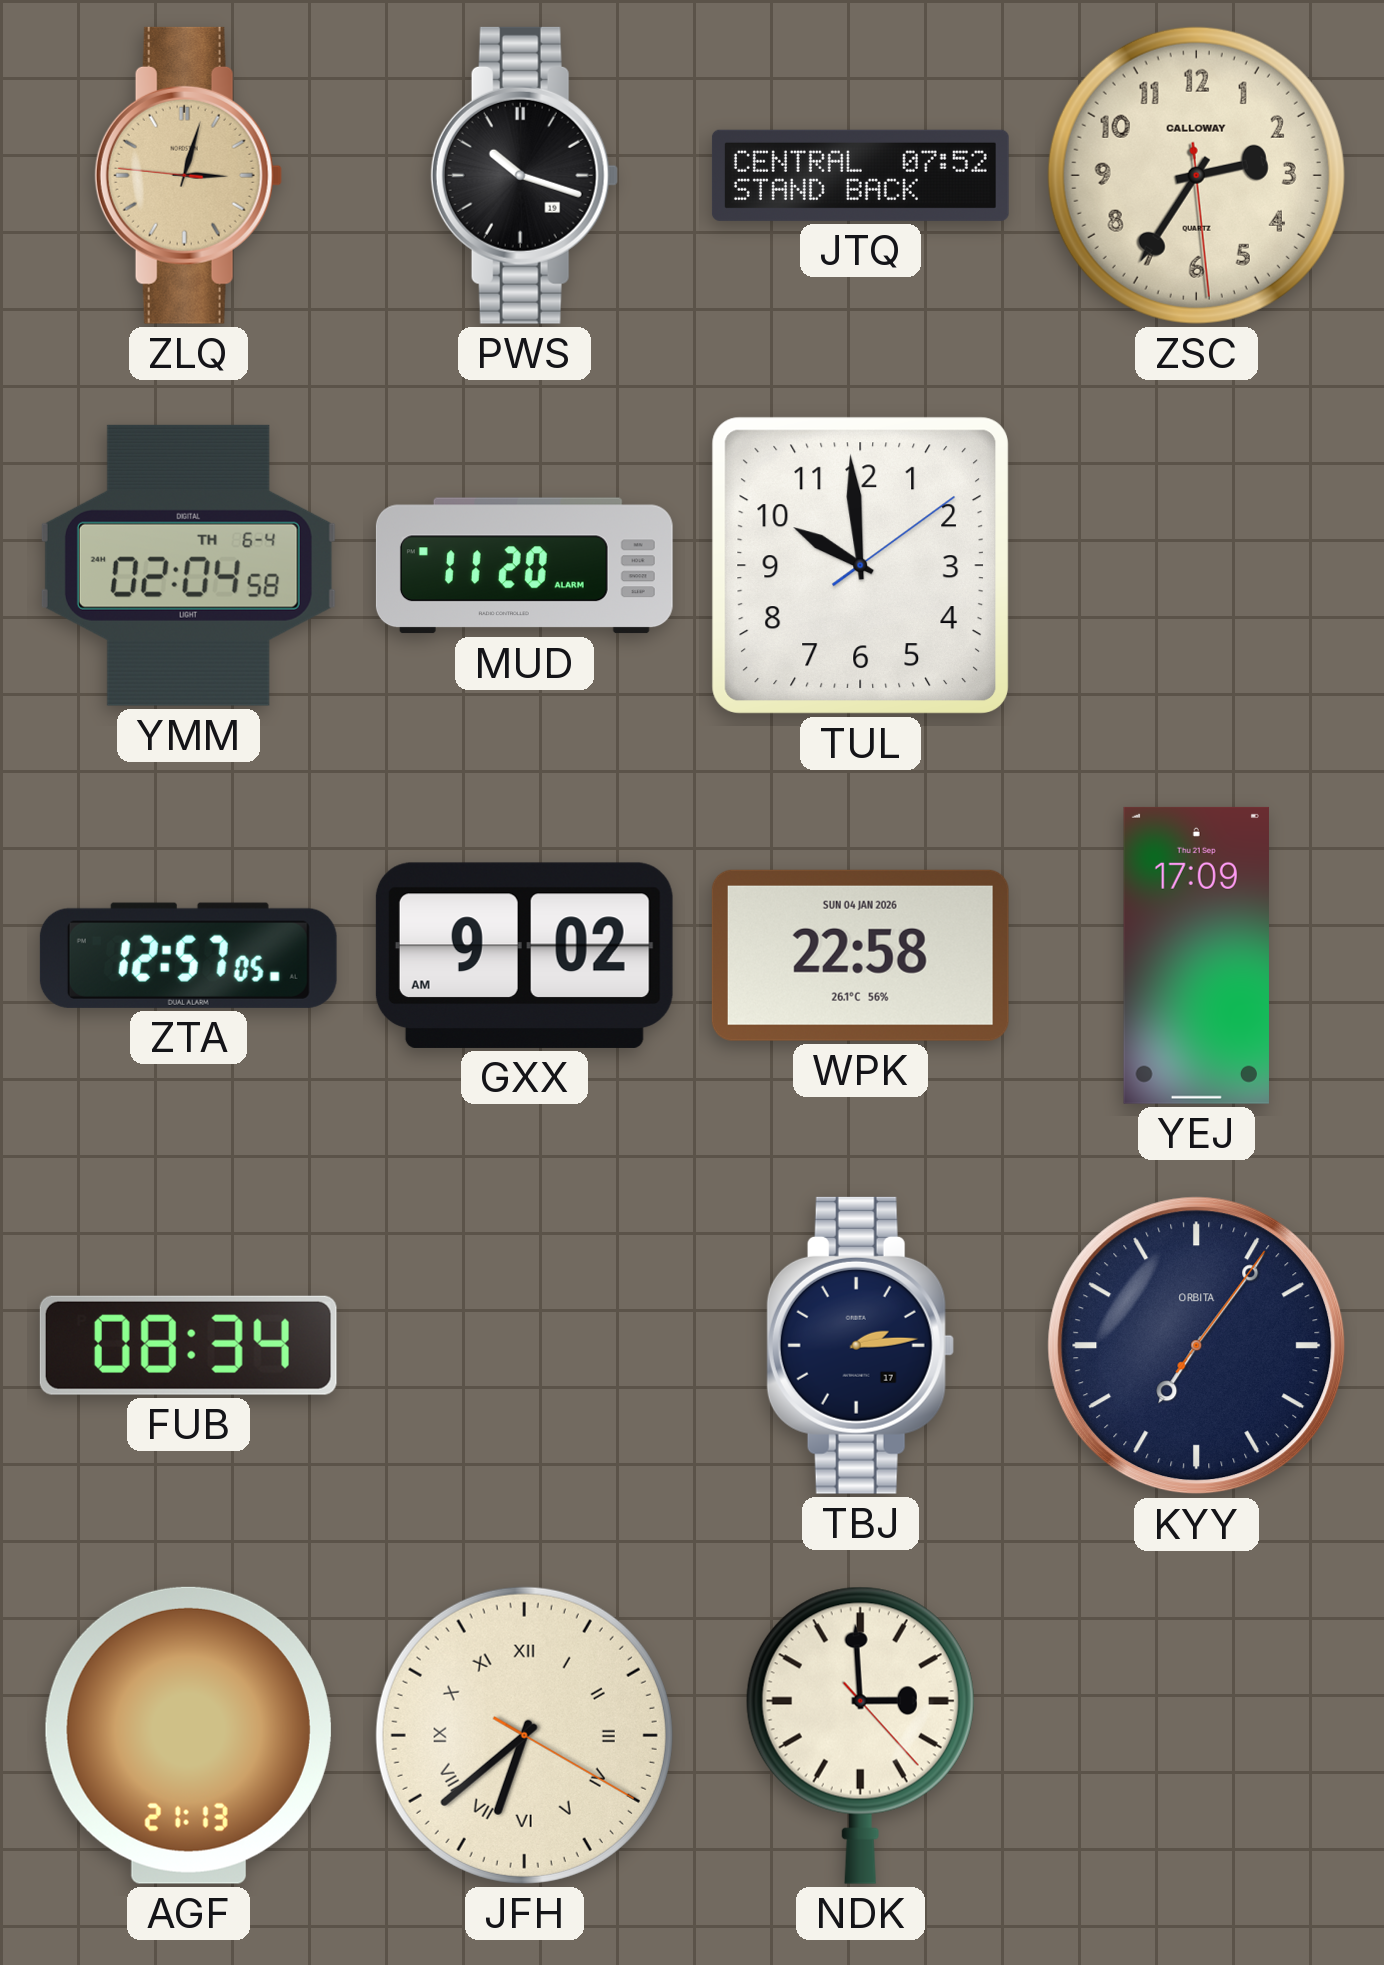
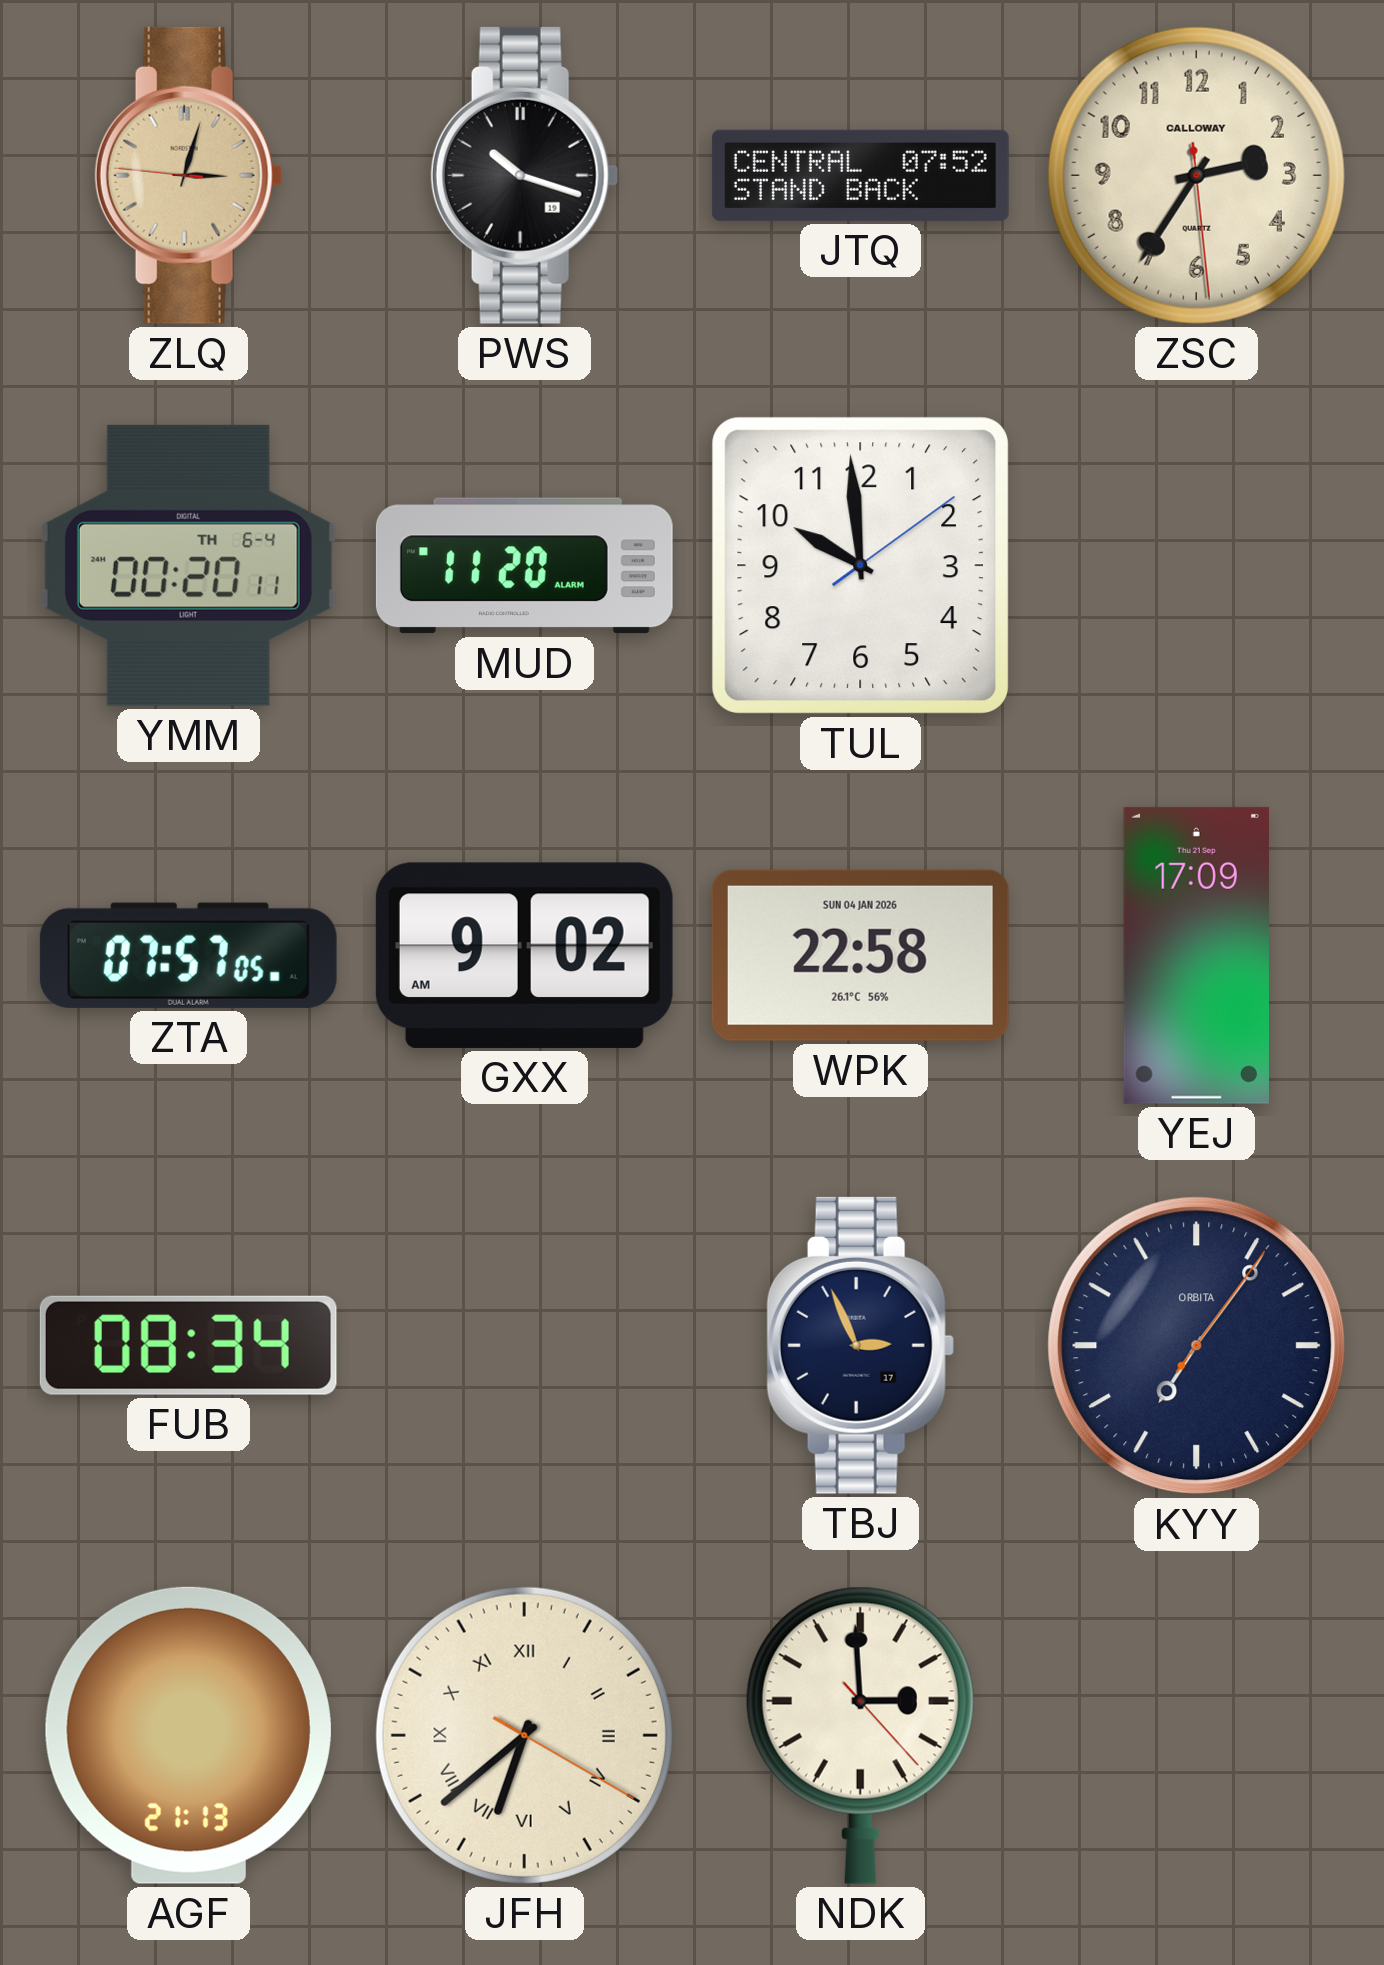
YMM: 02:04 -> 00:20
ZTA: 12:57 -> 07:57
TBJ: 2:14 -> 2:56
